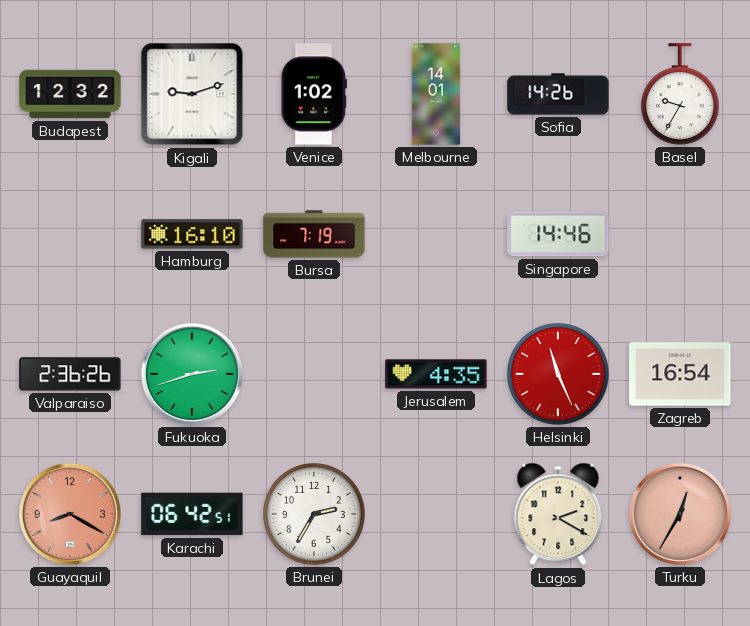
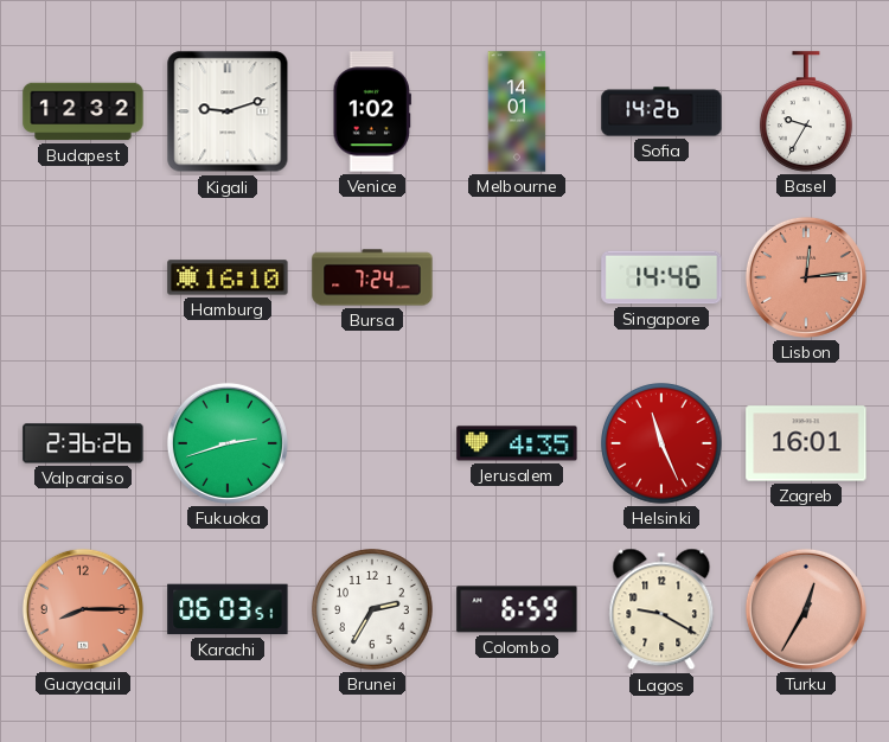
Bursa: 7:19 -> 7:24
Lisbon: none -> 12:14
Zagreb: 16:54 -> 16:01
Guayaquil: 8:20 -> 8:15
Karachi: 06:42 -> 06:03
Colombo: none -> 6:59
Lagos: 2:20 -> 9:20
